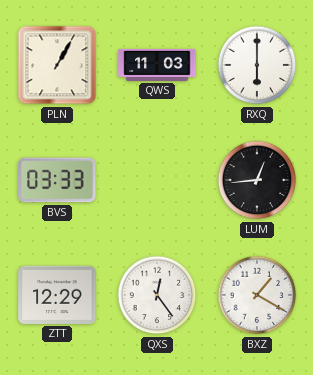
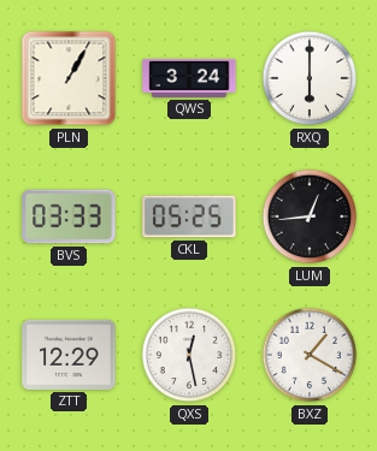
QWS: 11:03 -> 3:24
CKL: none -> 05:25
QXS: 12:24 -> 12:28
